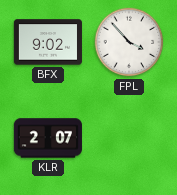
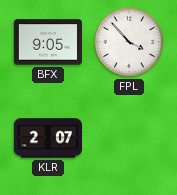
BFX: 9:02 -> 9:05
